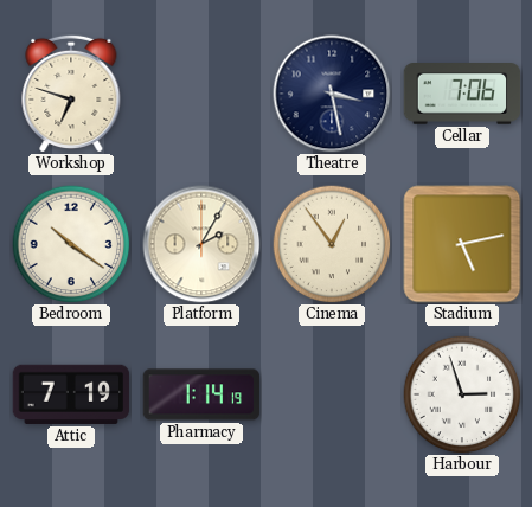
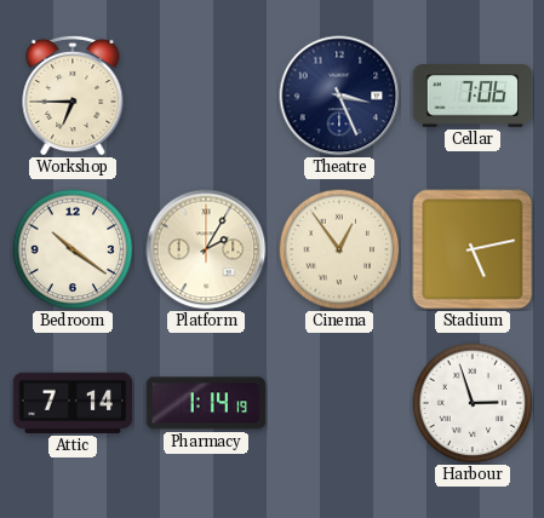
Workshop: 6:48 -> 6:45
Theatre: 3:28 -> 3:26
Attic: 7:19 -> 7:14
